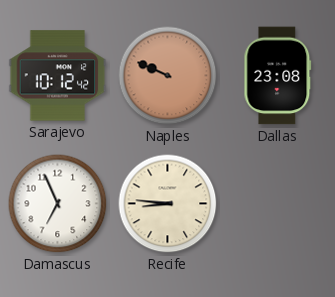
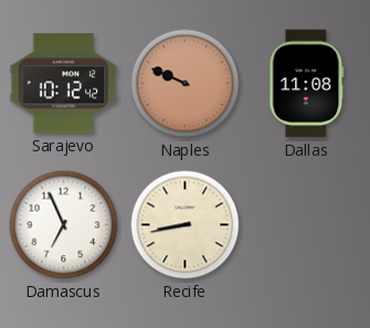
Dallas: 23:08 -> 11:08
Recife: 8:46 -> 8:43
